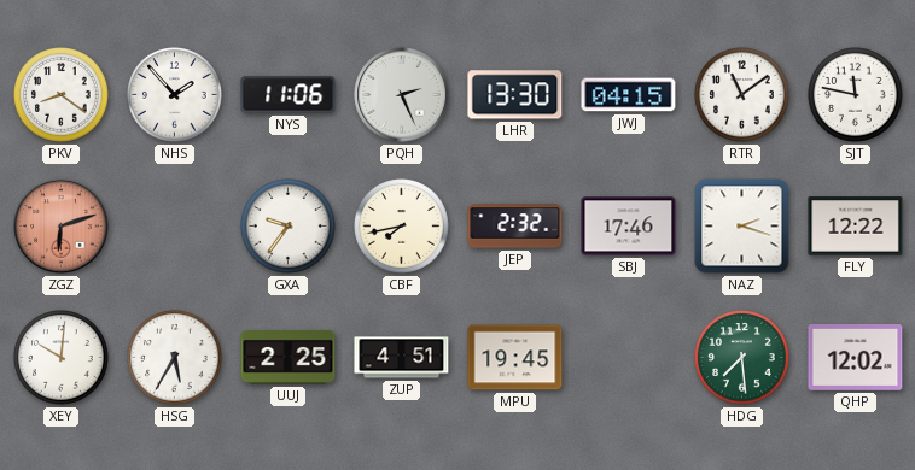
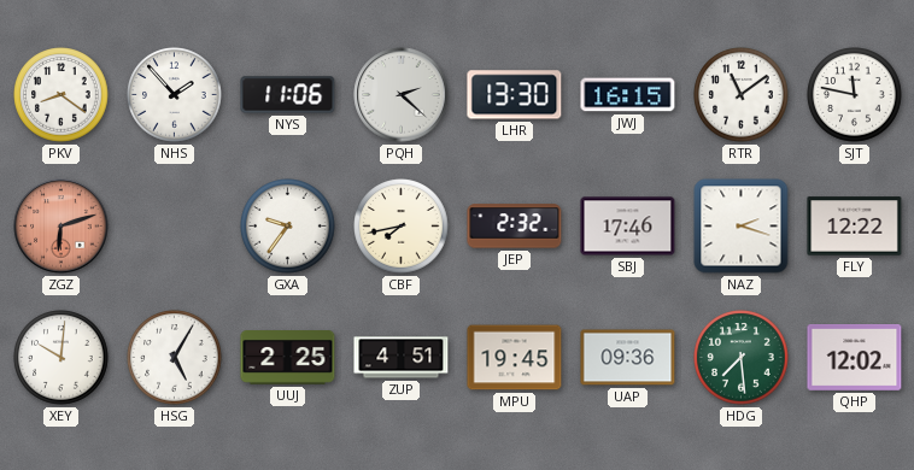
PQH: 2:26 -> 2:22
JWJ: 04:15 -> 16:15
HSG: 5:35 -> 5:05
UAP: none -> 09:36
